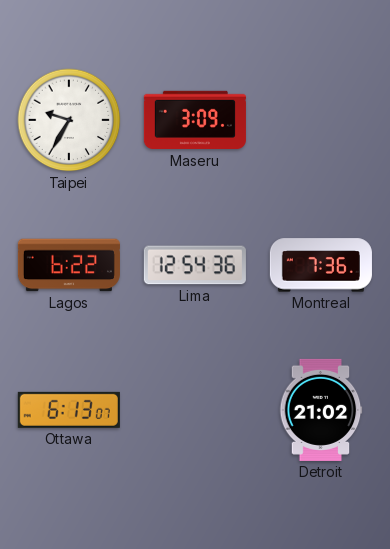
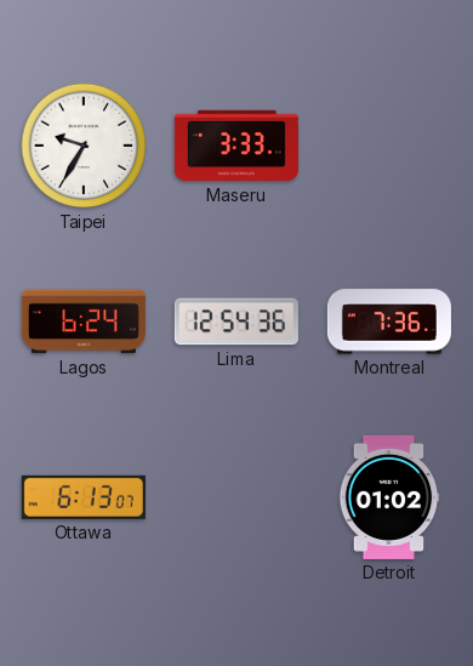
Maseru: 3:09 -> 3:33
Lagos: 6:22 -> 6:24
Detroit: 21:02 -> 01:02
